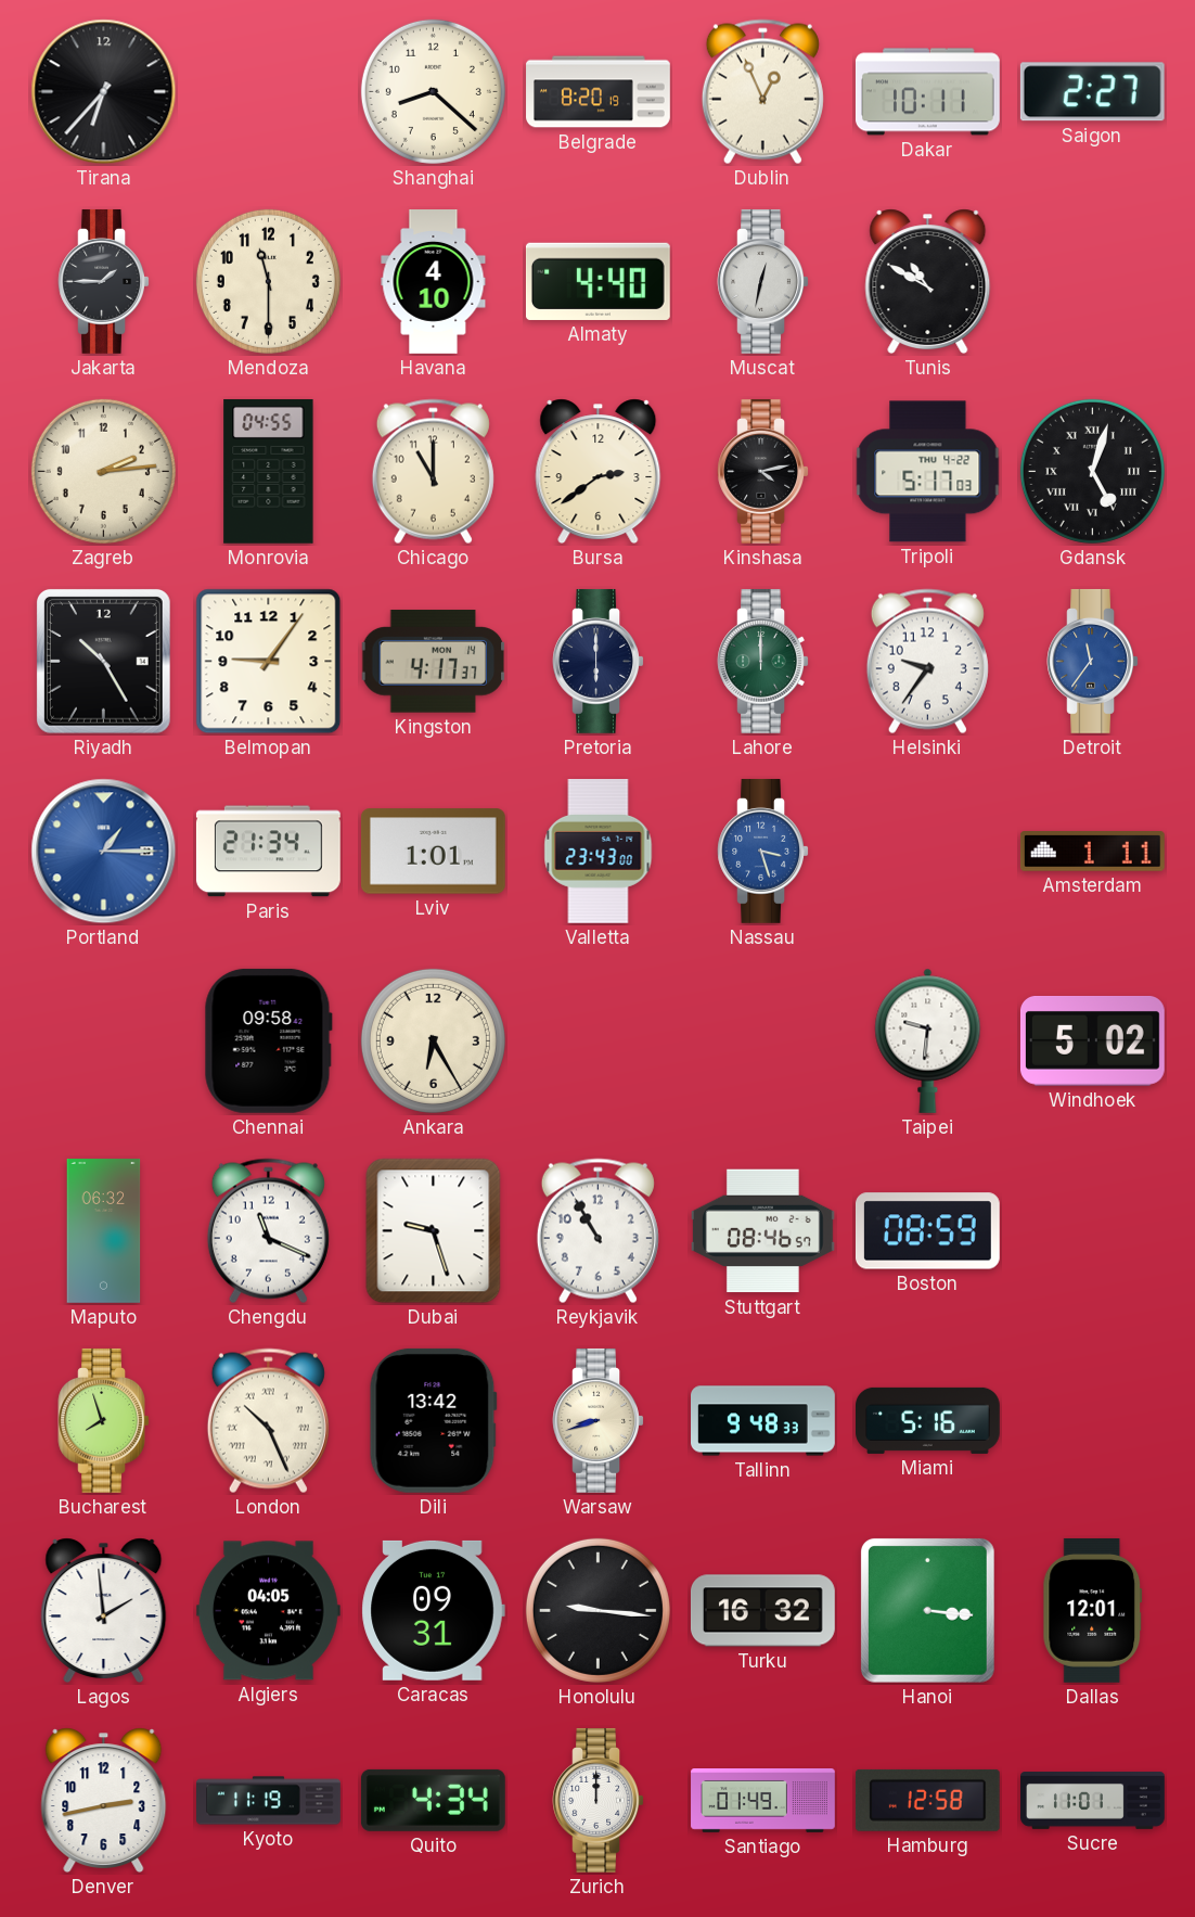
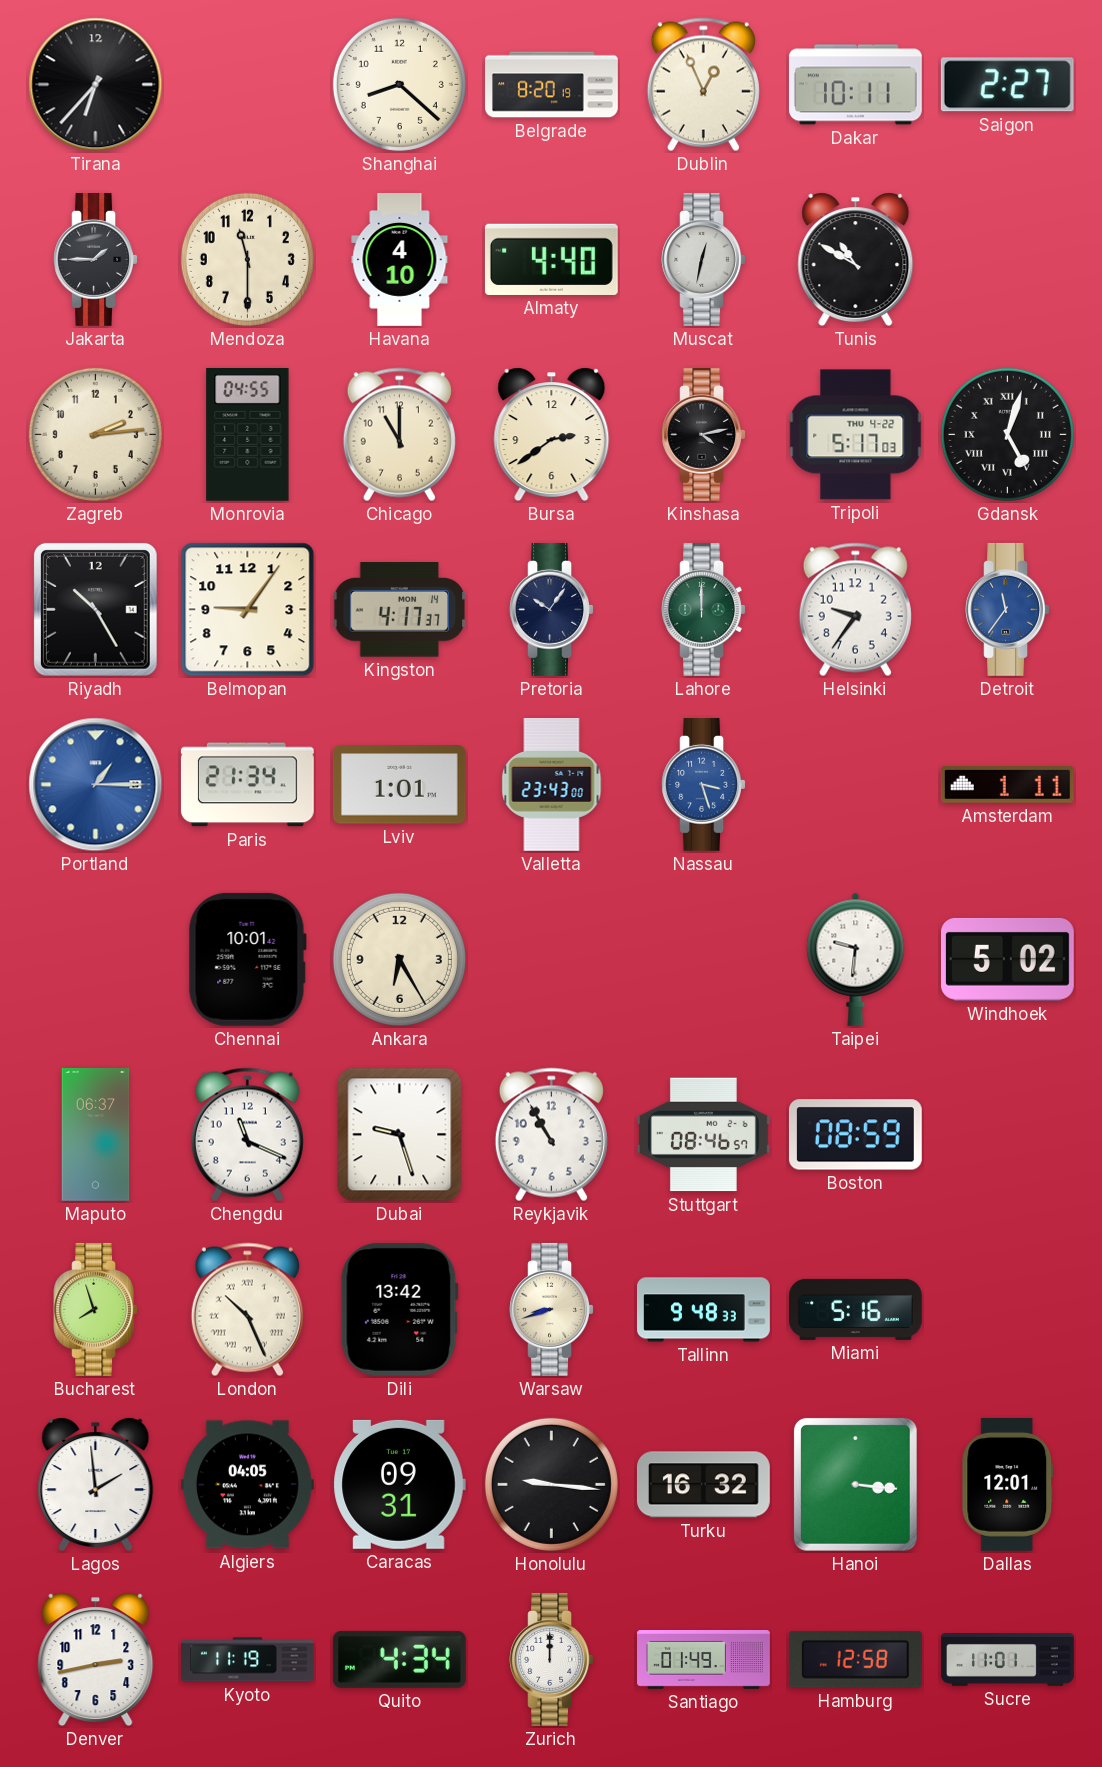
Pretoria: 6:00 -> 10:06
Chennai: 09:58 -> 10:01
Maputo: 06:32 -> 06:37
